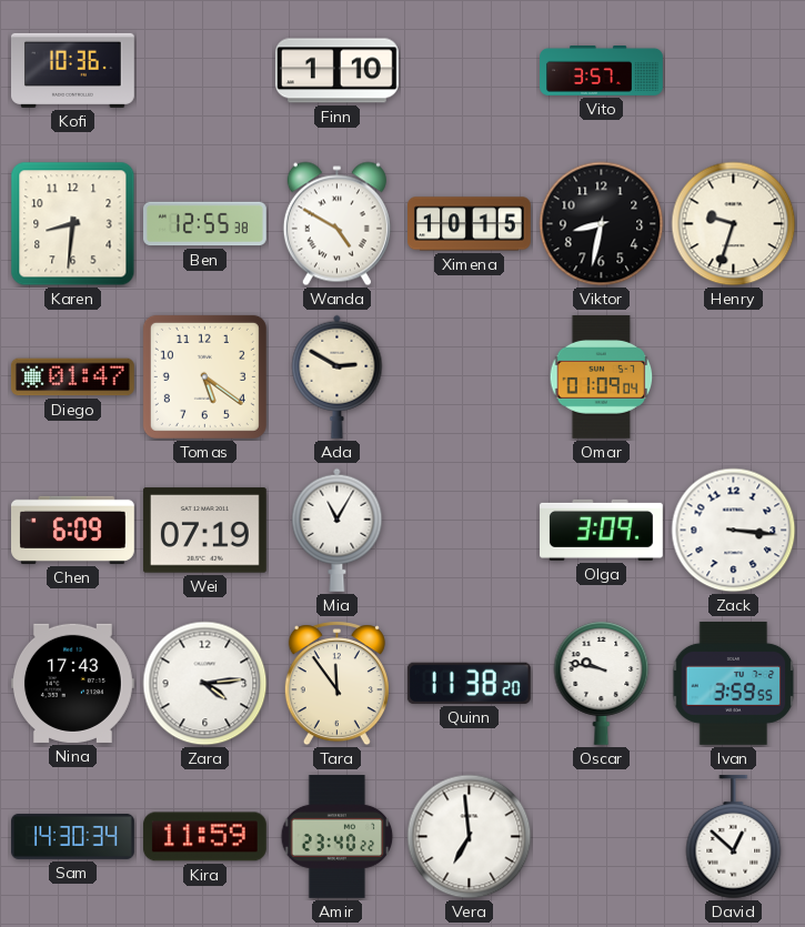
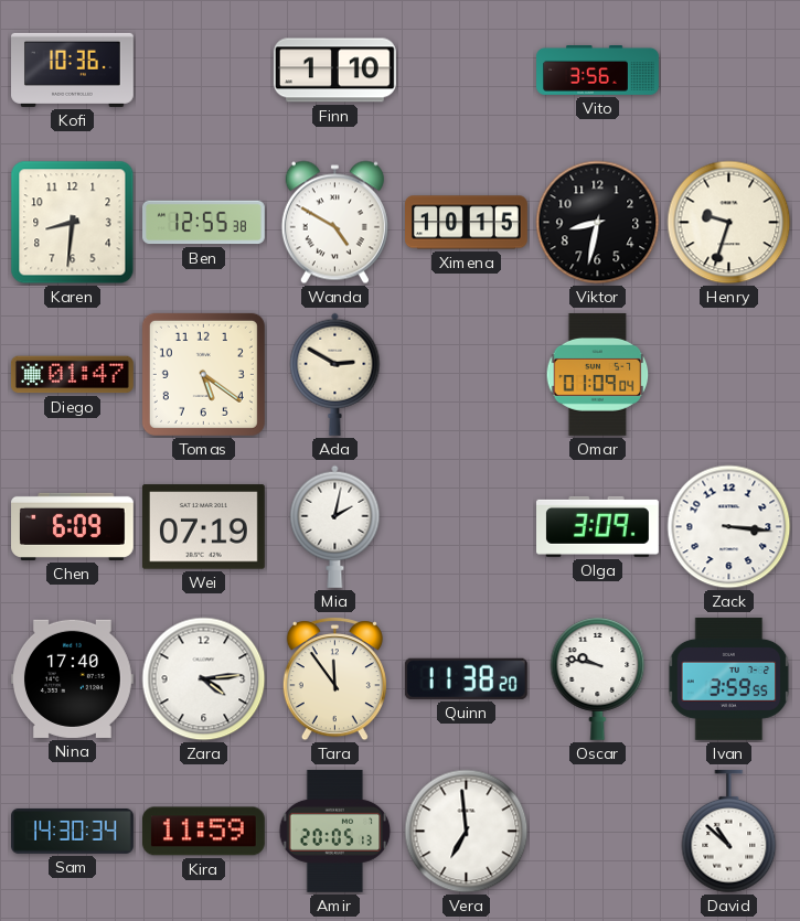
Vito: 3:57 -> 3:56
Mia: 11:05 -> 2:02
Nina: 17:43 -> 17:40
Amir: 23:40 -> 20:05
David: 12:52 -> 10:52
